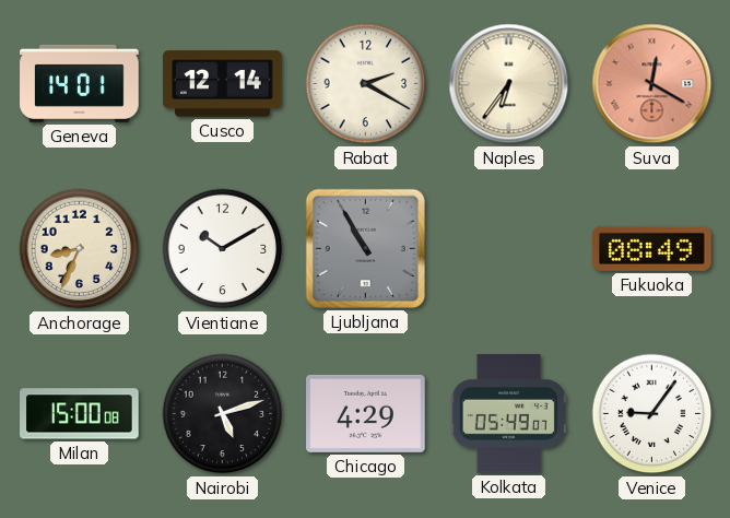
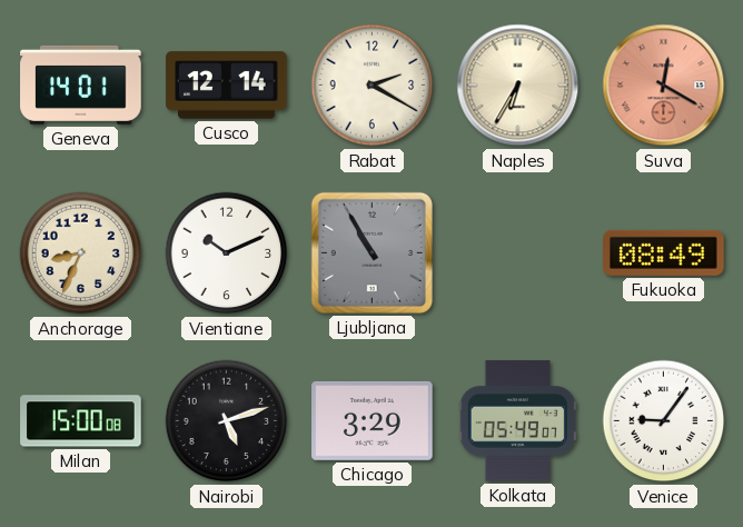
Naples: 6:36 -> 6:35
Vientiane: 10:10 -> 10:11
Chicago: 4:29 -> 3:29
